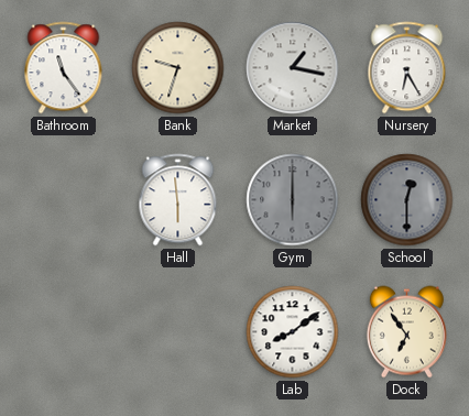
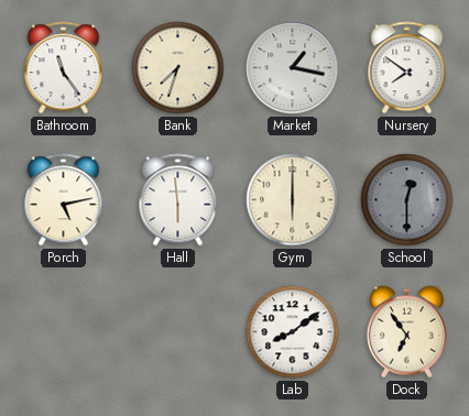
Bank: 9:33 -> 7:33
Nursery: 6:25 -> 7:51
Porch: none -> 5:13
Gym dial: grey -> cream
